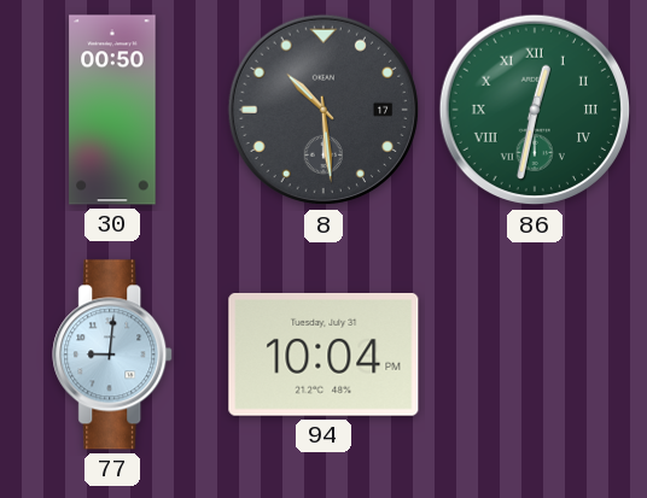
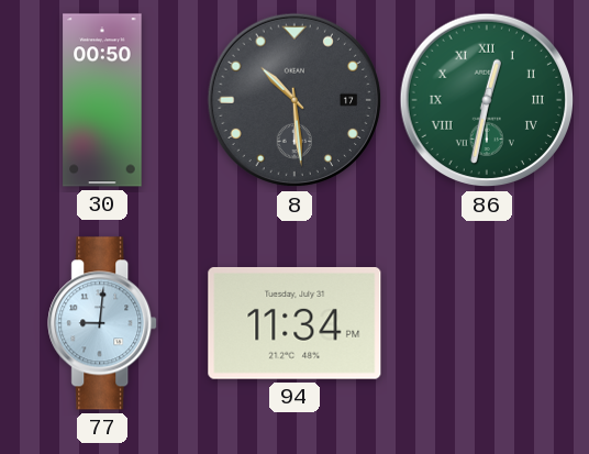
94: 10:04 -> 11:34
